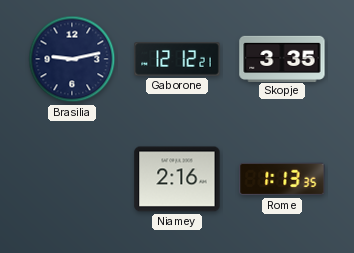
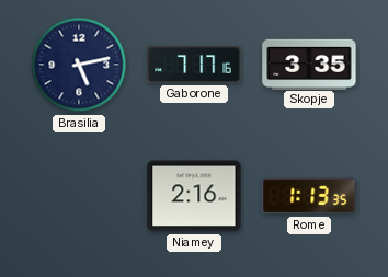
Brasilia: 9:13 -> 5:13
Gaborone: 12:12 -> 7:17
